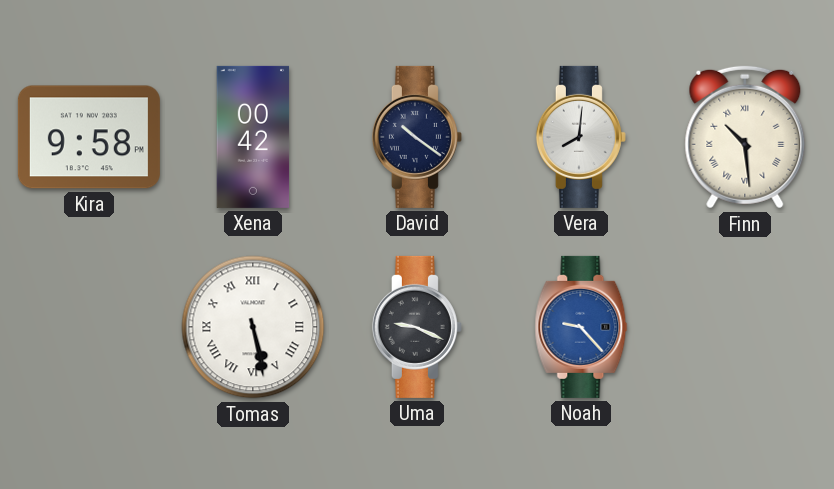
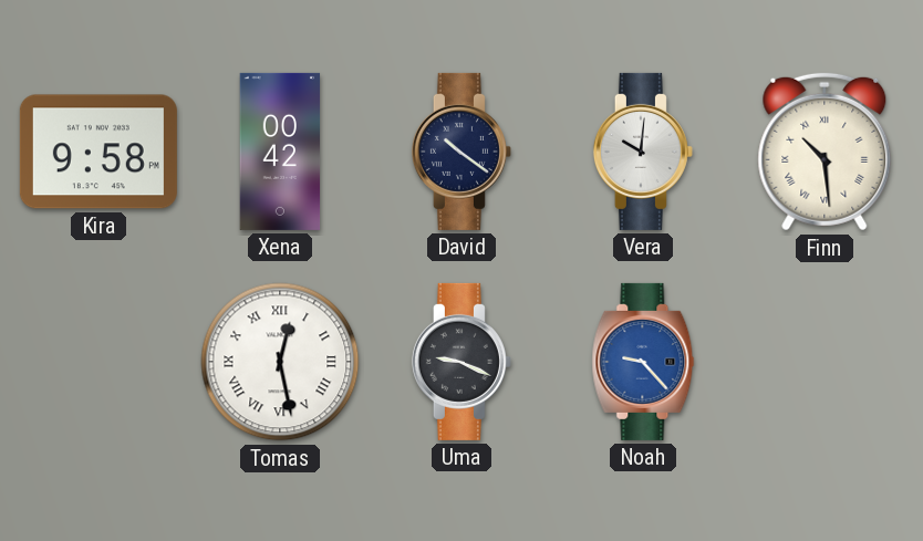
Vera: 8:01 -> 10:01
Tomas: 5:28 -> 12:28
